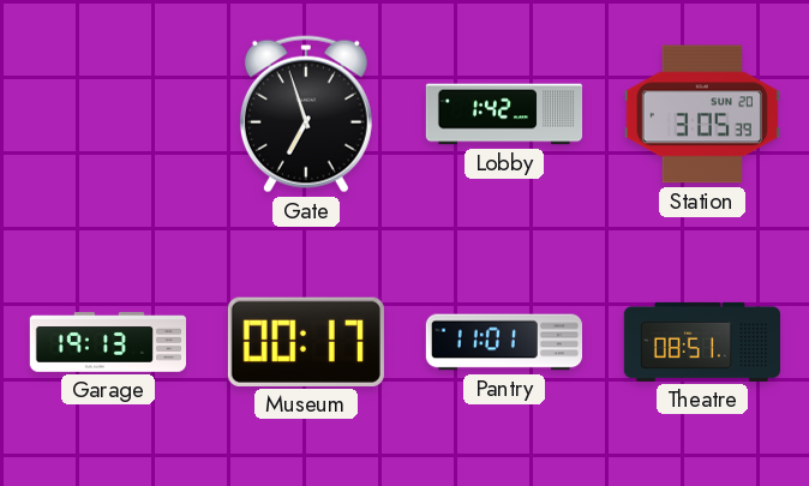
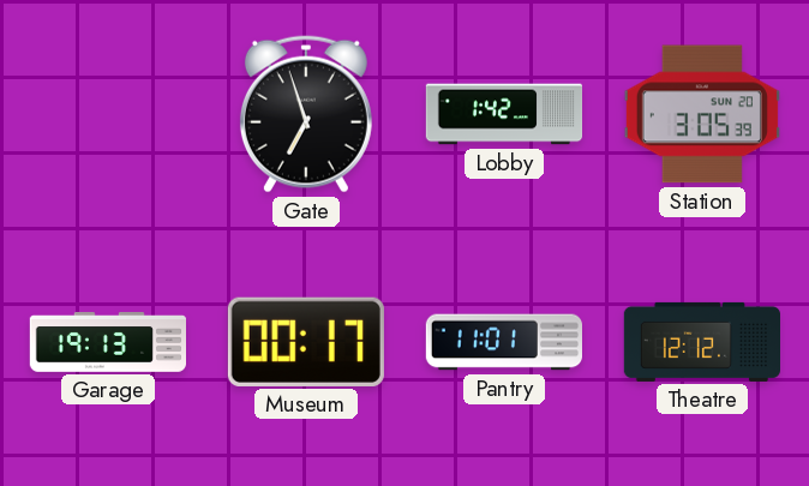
Theatre: 08:51 -> 12:12
